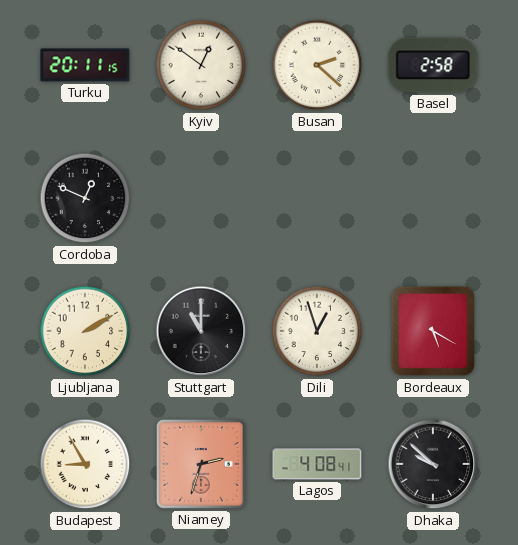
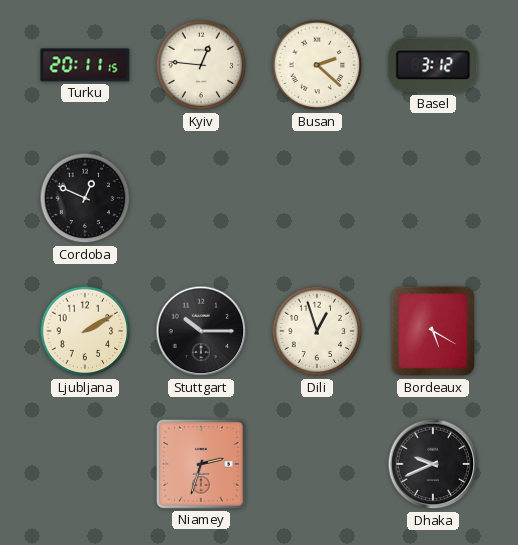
Kyiv: 12:51 -> 12:46
Basel: 2:58 -> 3:12
Stuttgart: 11:00 -> 10:15
Budapest: 8:55 -> none
Lagos: 4:08 -> none
Dhaka: 9:52 -> 9:41
